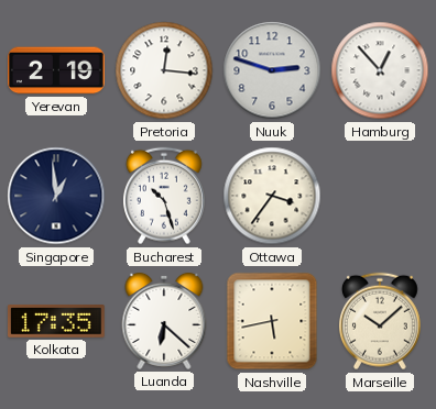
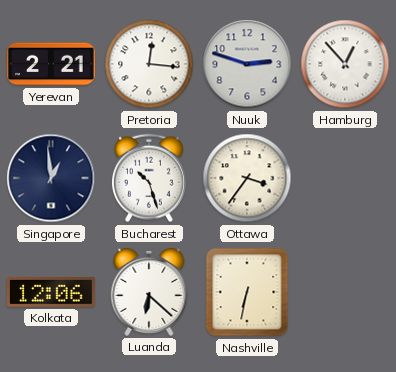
Yerevan: 2:19 -> 2:21
Kolkata: 17:35 -> 12:06
Nashville: 5:43 -> 6:32
Marseille: 10:08 -> none
